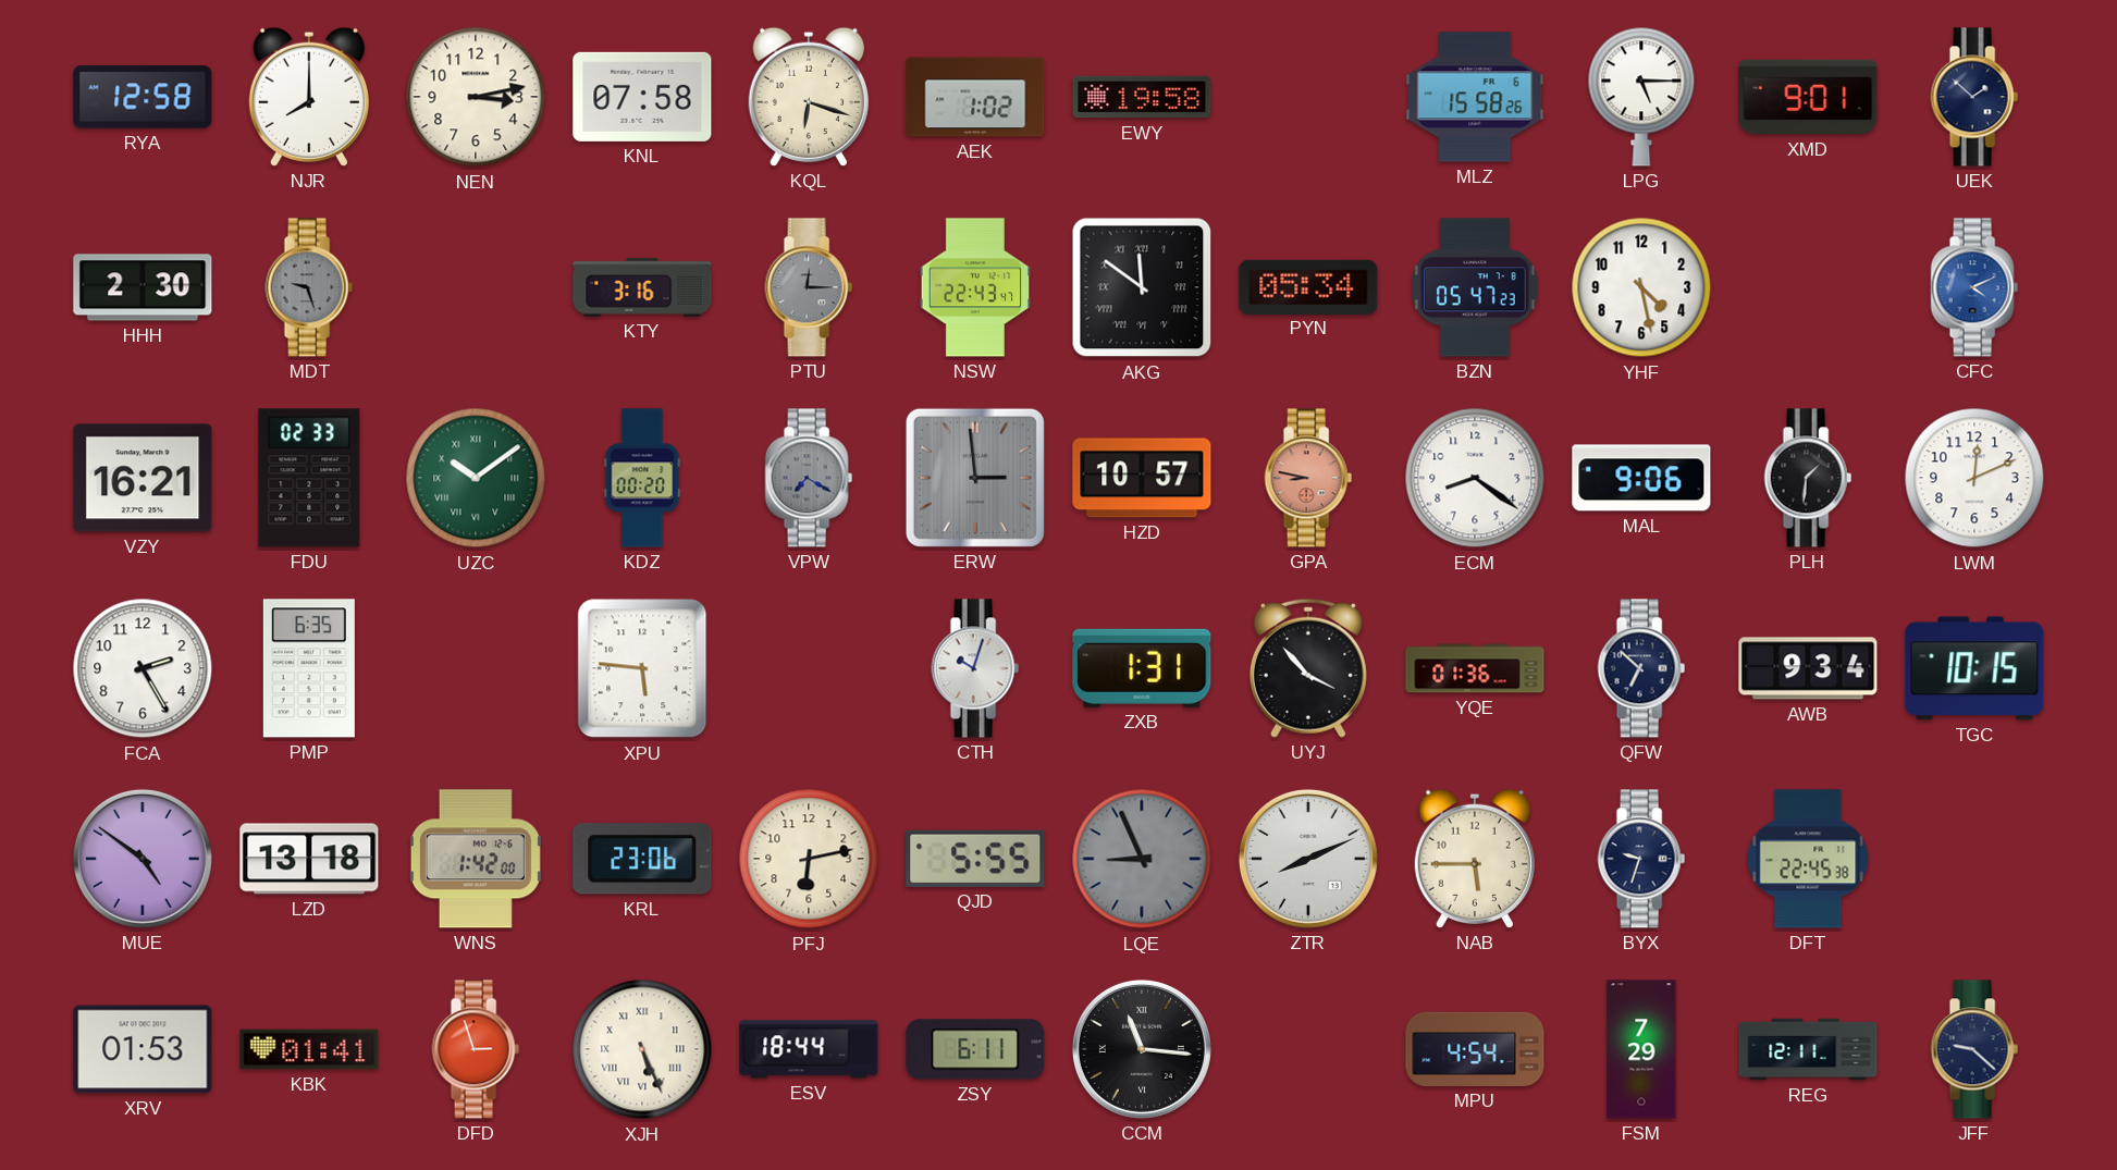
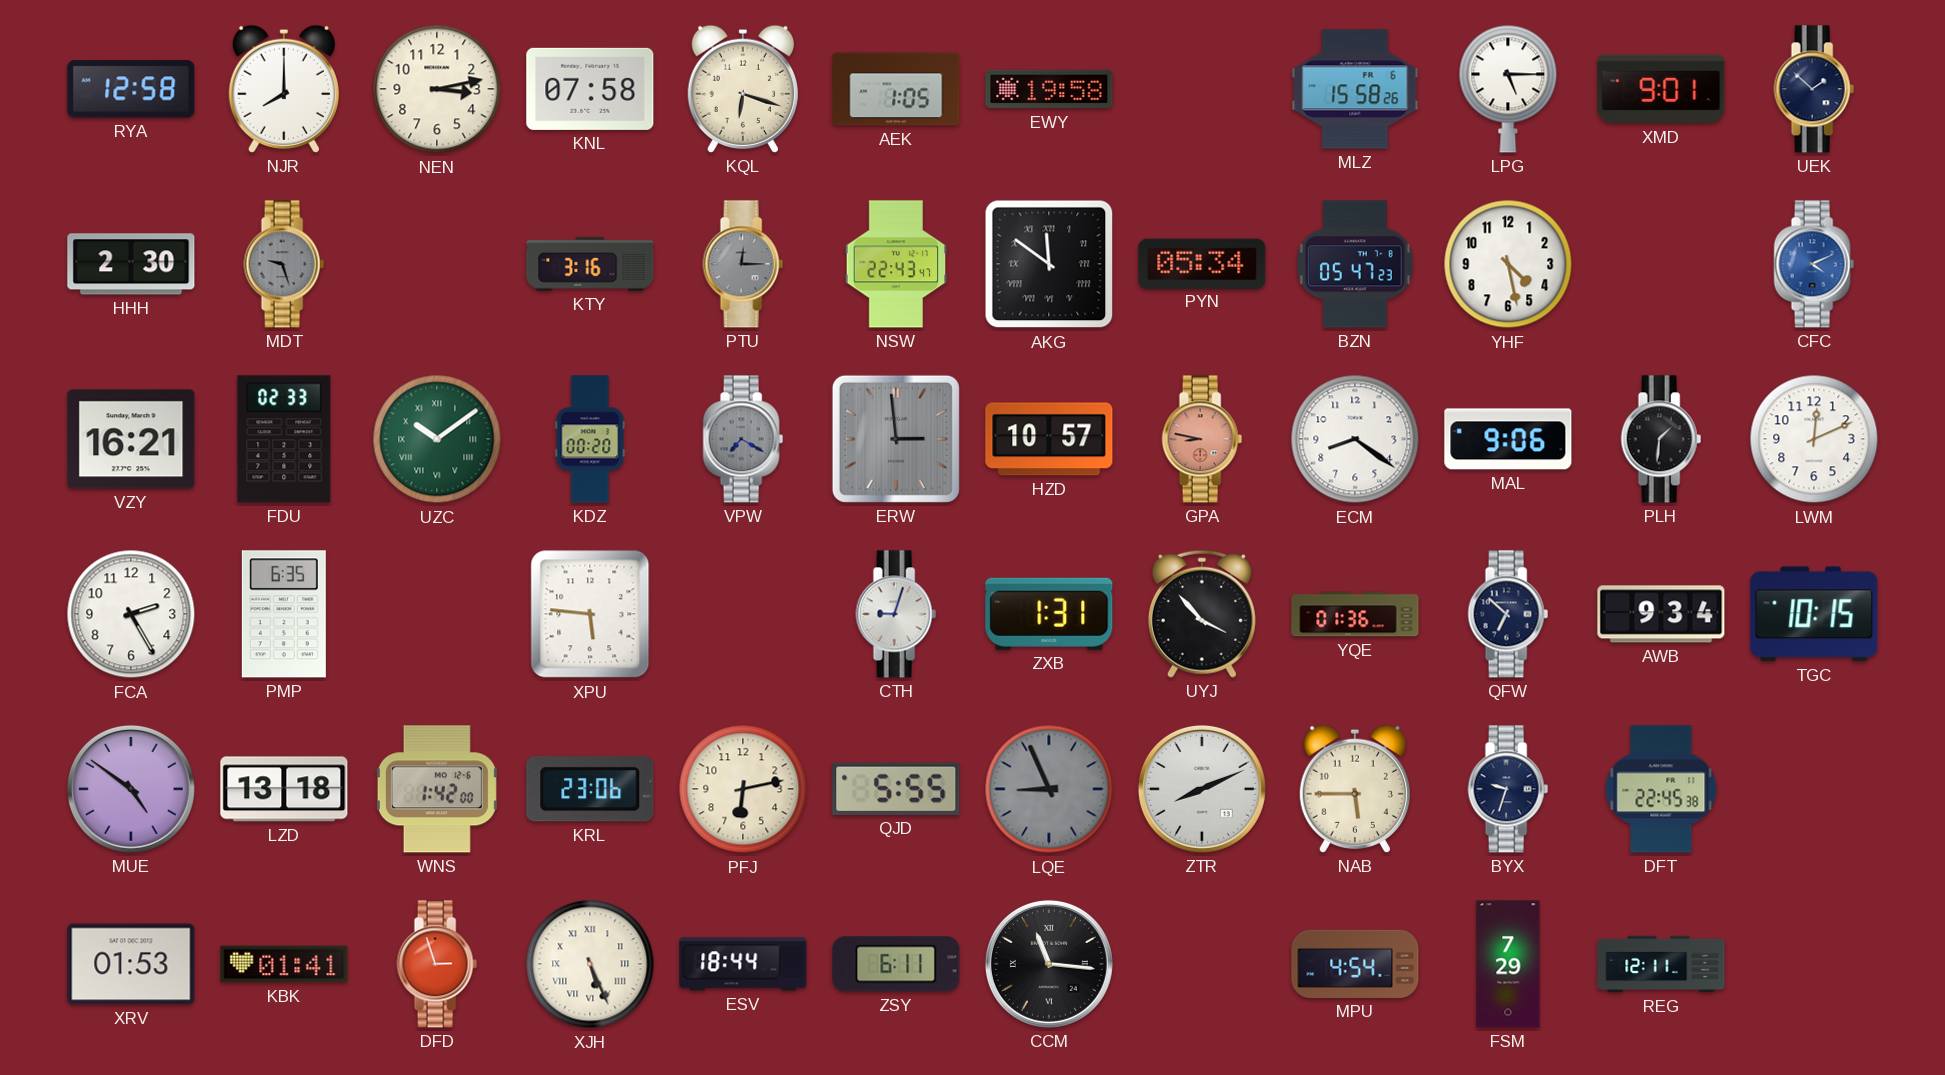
AEK: 1:02 -> 1:05
CTH: 10:03 -> 9:03
JFF: 9:22 -> none
